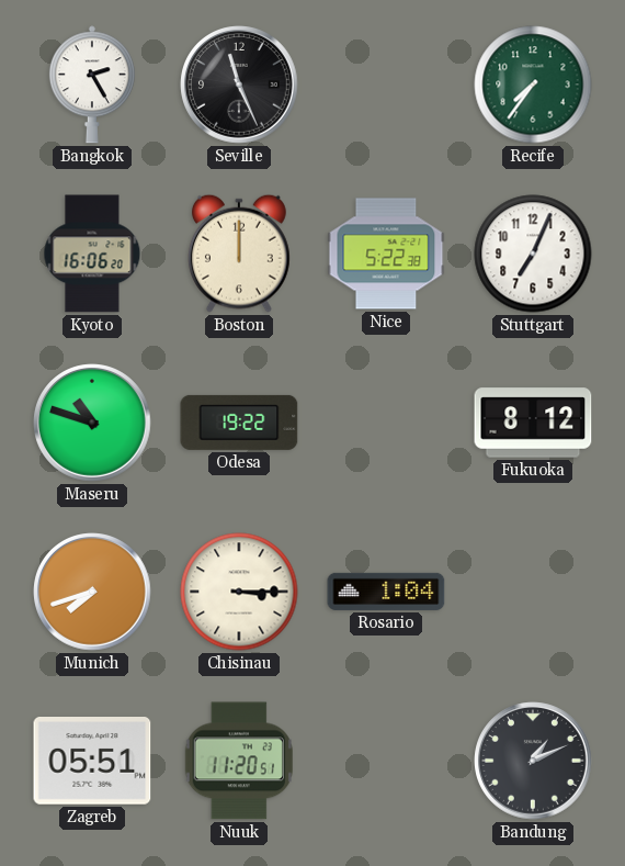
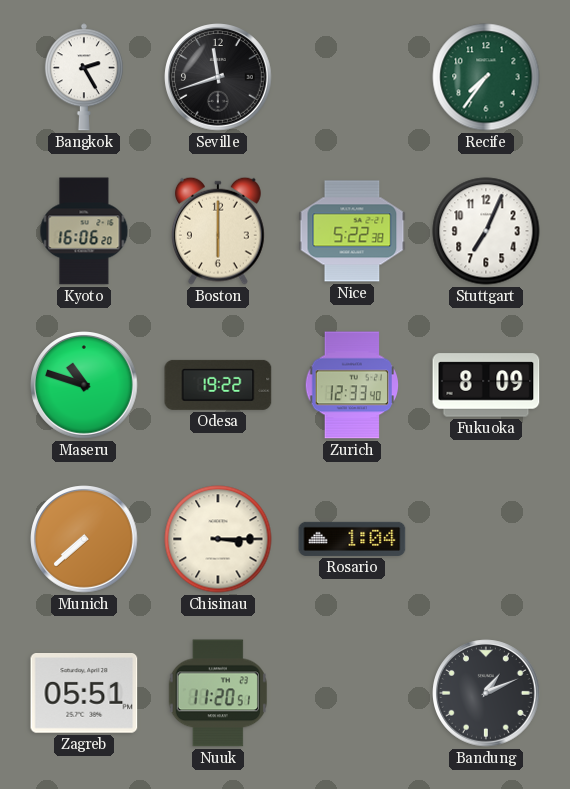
Seville: 11:26 -> 11:42
Boston: 12:00 -> 6:00
Zurich: none -> 12:33
Fukuoka: 8:12 -> 8:09
Munich: 7:42 -> 7:38
